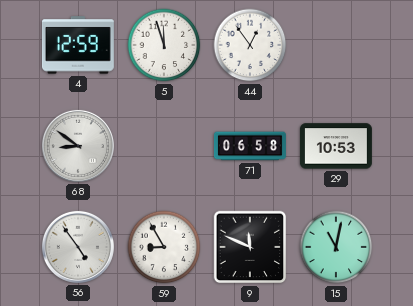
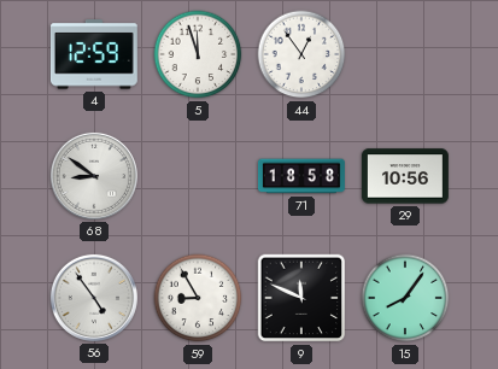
71: 06:58 -> 18:58
29: 10:53 -> 10:56
15: 11:02 -> 8:06
